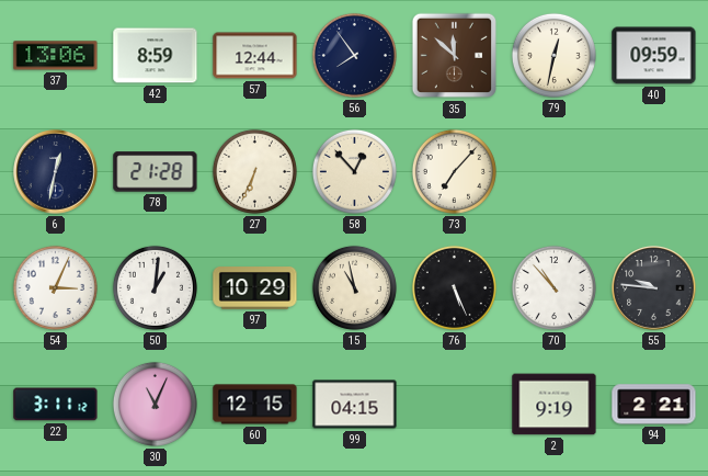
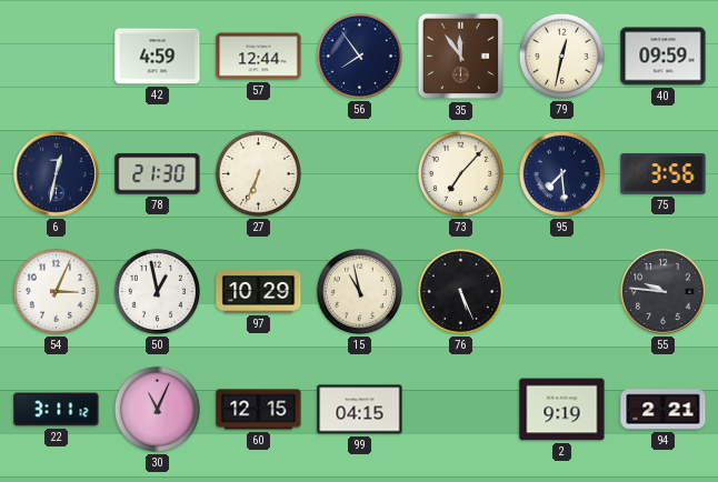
37: 13:06 -> none
42: 8:59 -> 4:59
35: 11:52 -> 11:54
78: 21:28 -> 21:30
58: 12:53 -> none
95: none -> 7:29
75: none -> 3:56
50: 1:01 -> 12:58
70: 10:53 -> none
